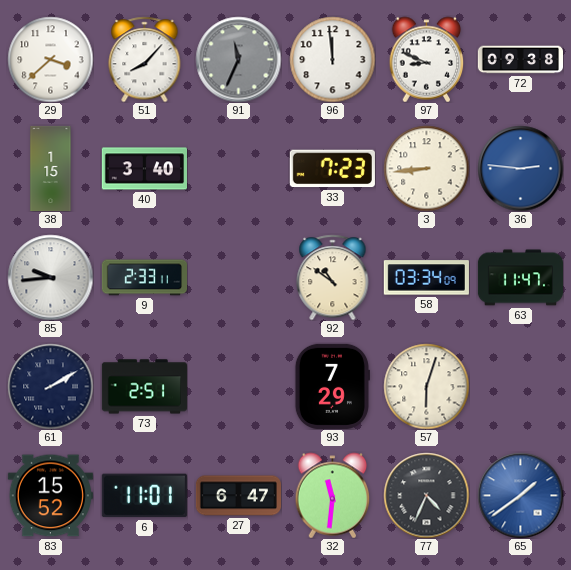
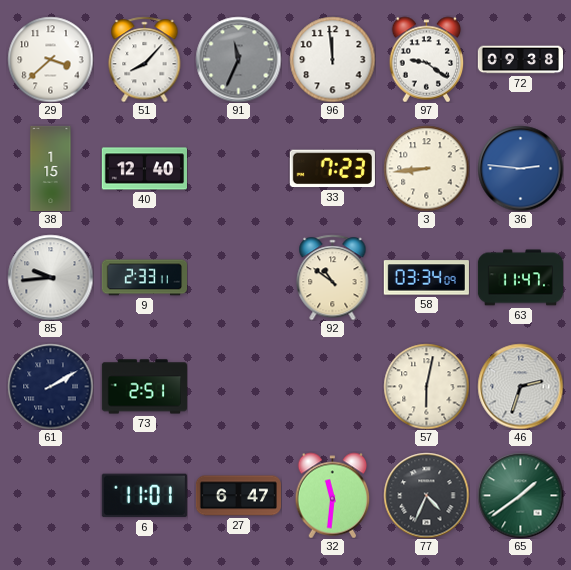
97: 8:49 -> 9:21
40: 3:40 -> 12:40
93: 7:29 -> none
57: 6:03 -> 6:02
46: none -> 2:33
83: 15:52 -> none
65 dial: blue -> green
